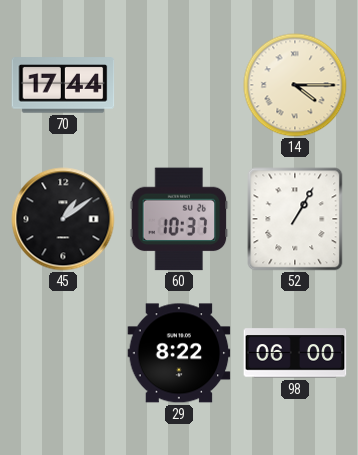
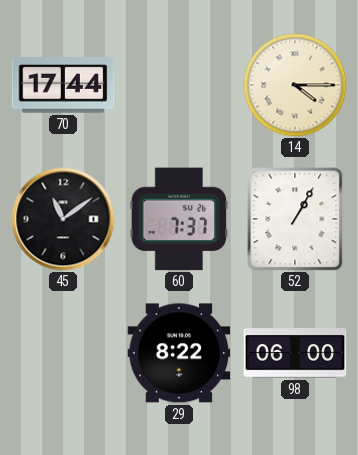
45: 1:09 -> 11:09
60: 10:37 -> 7:37
